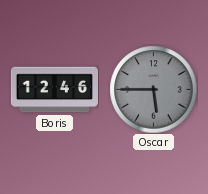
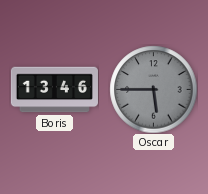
Boris: 12:46 -> 13:46
